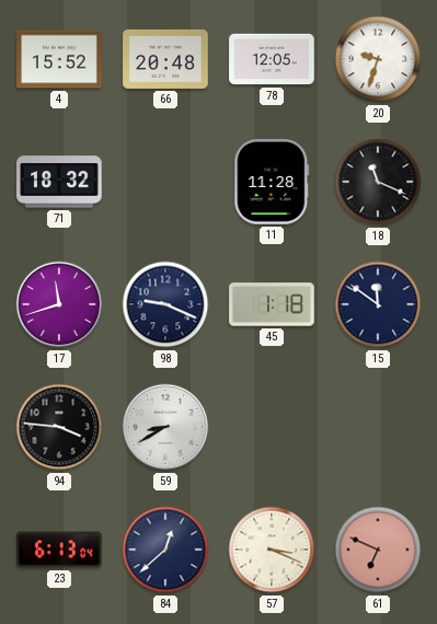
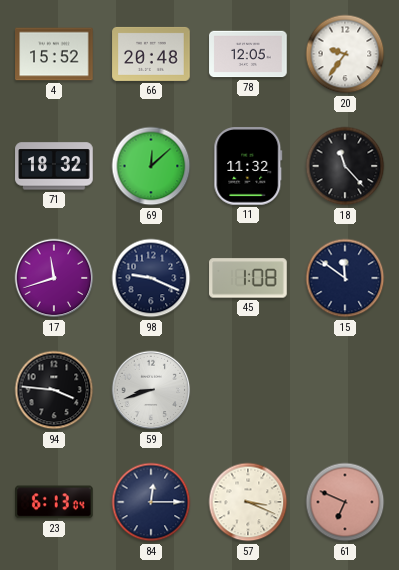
20: 9:33 -> 9:36
69: none -> 12:08
11: 11:28 -> 11:32
18: 11:19 -> 11:23
45: 1:18 -> 1:08
59: 8:40 -> 8:42
84: 12:38 -> 12:15
